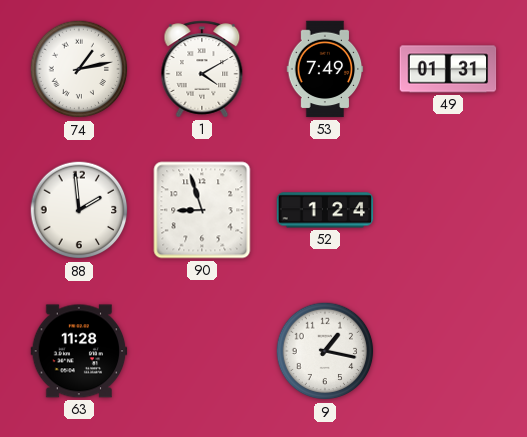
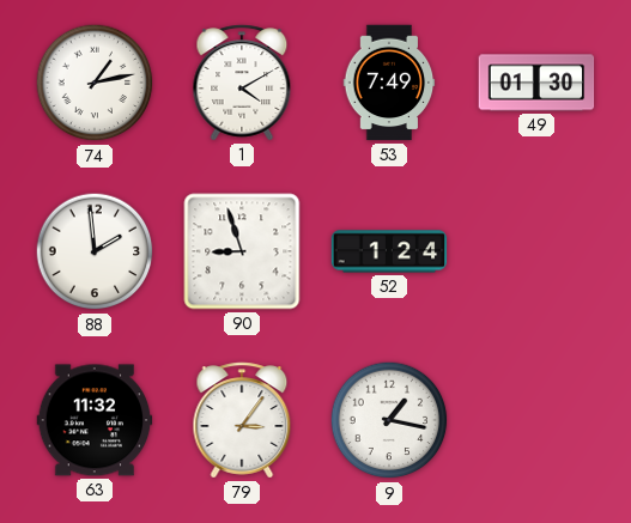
49: 01:31 -> 01:30
63: 11:28 -> 11:32
79: none -> 3:06
